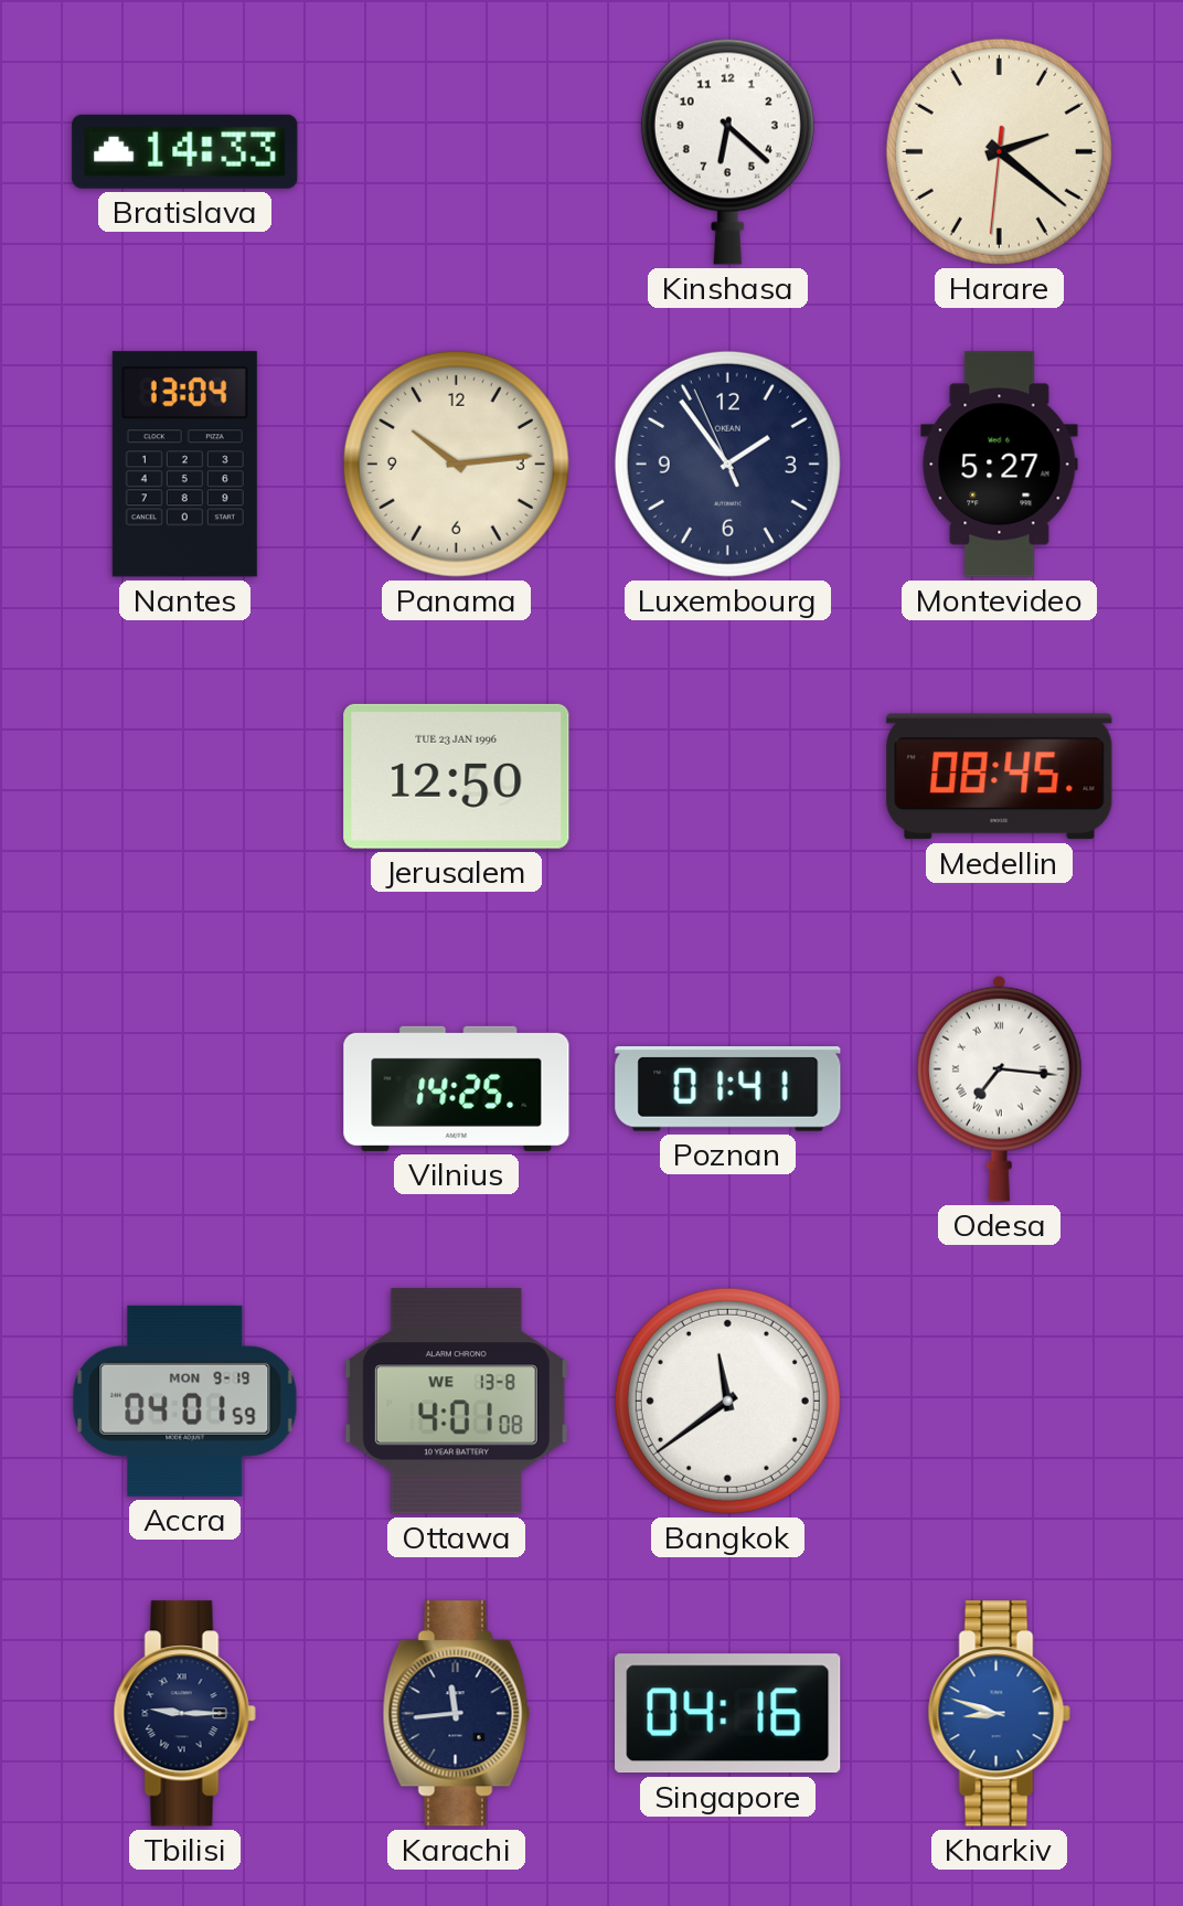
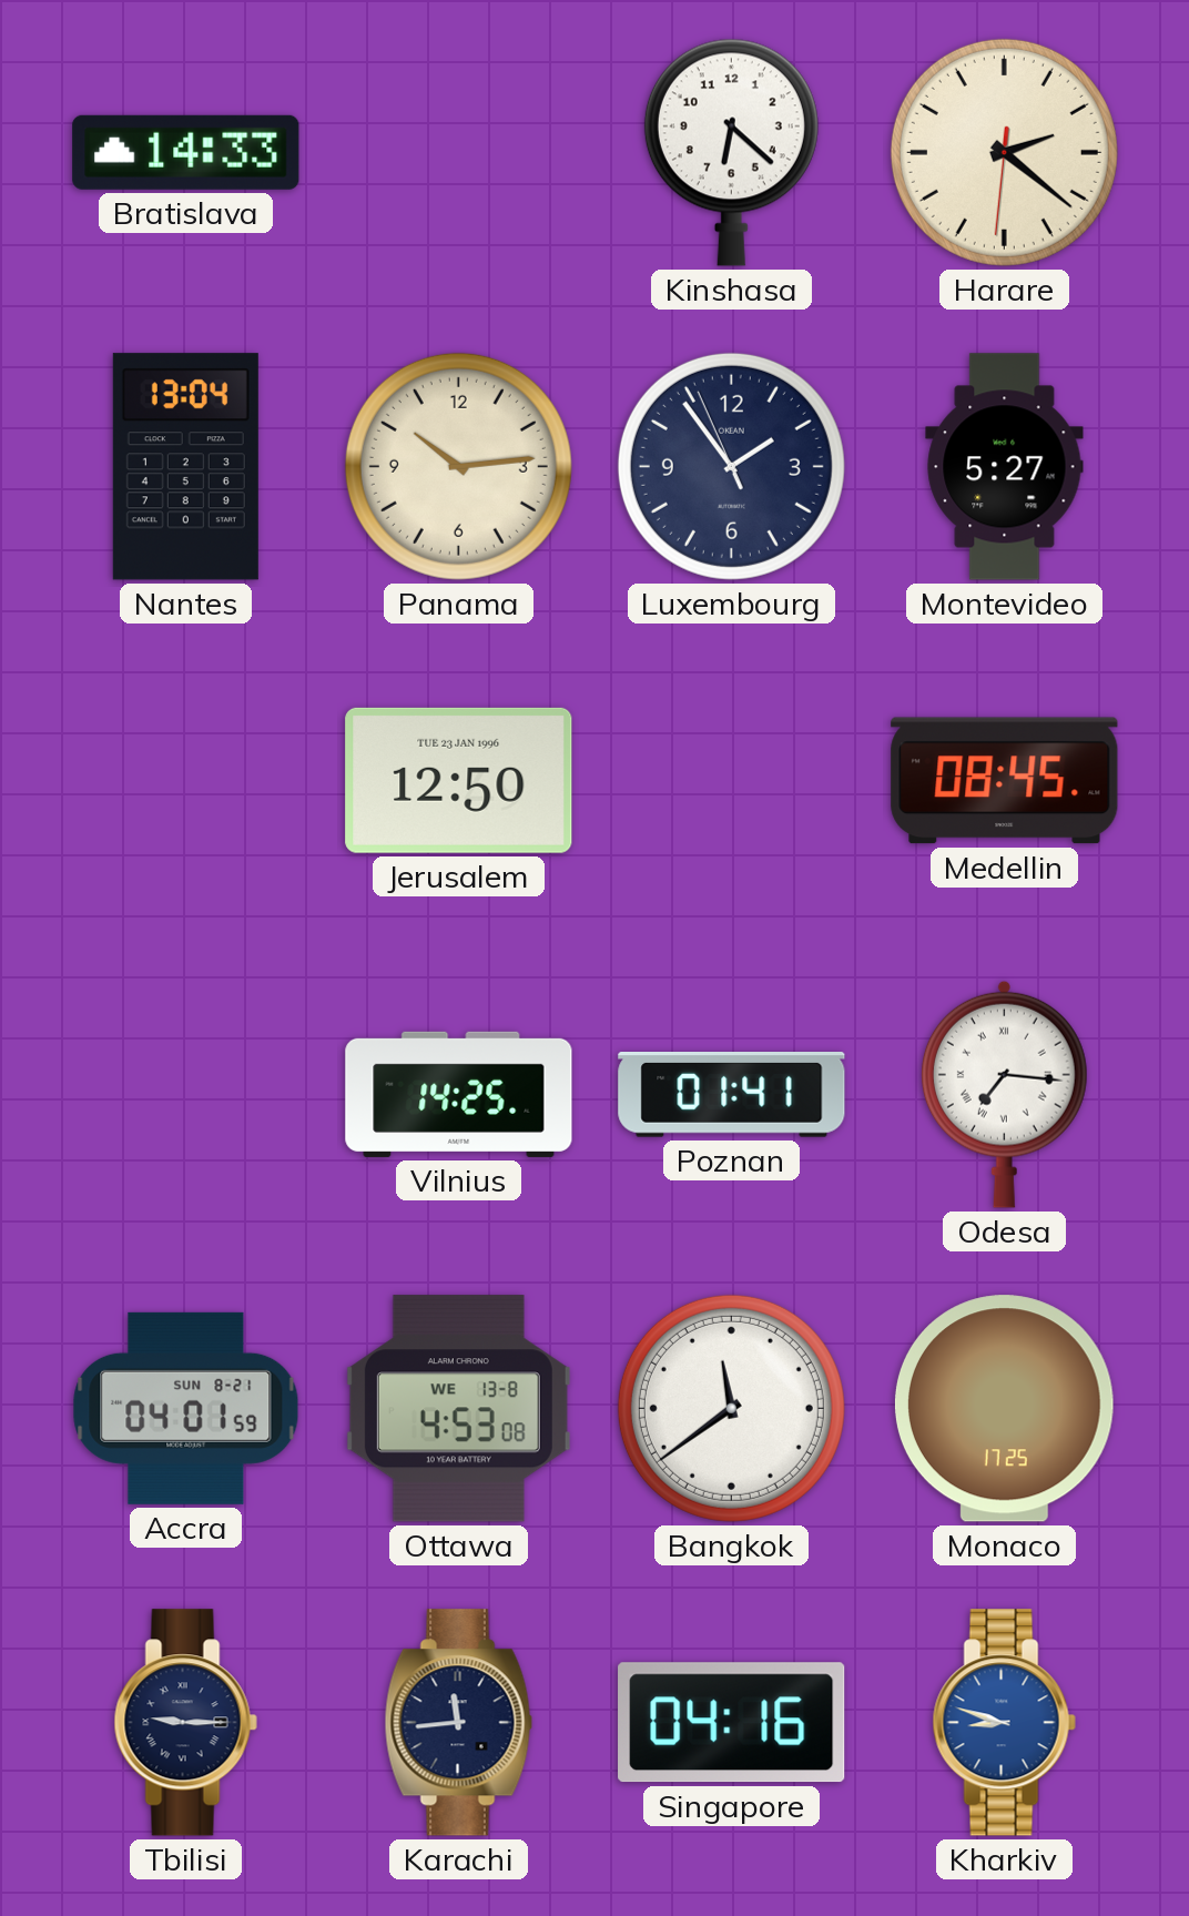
Accra date: MON 9-19 -> SUN 8-21
Ottawa: 4:01 -> 4:53
Monaco: none -> 17:25
